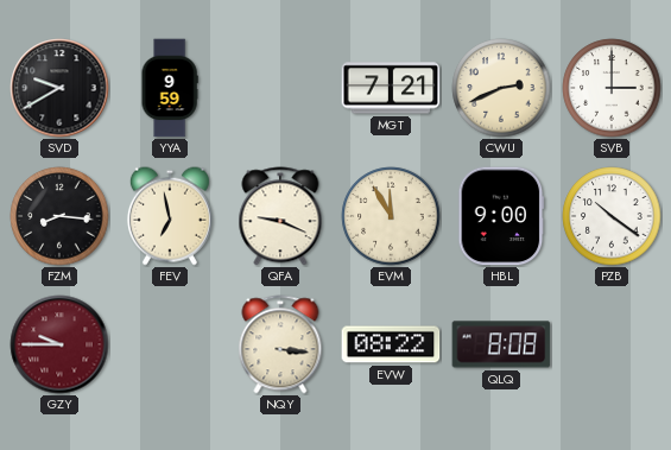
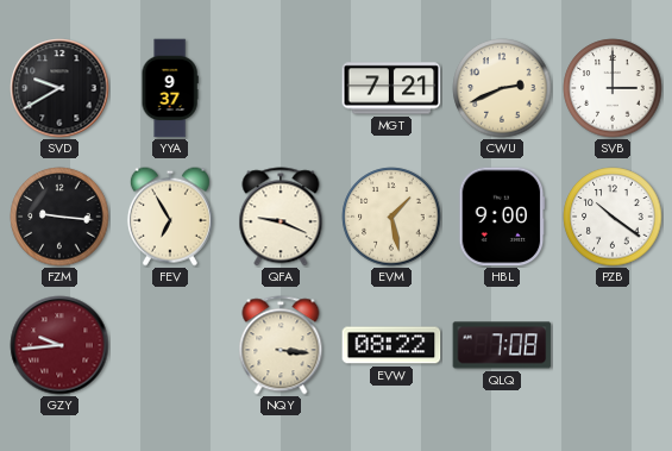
YYA: 9:59 -> 9:37
FZM: 8:16 -> 9:16
FEV: 6:58 -> 6:55
EVM: 11:55 -> 1:28
GZY: 9:45 -> 9:44
QLQ: 8:08 -> 7:08
